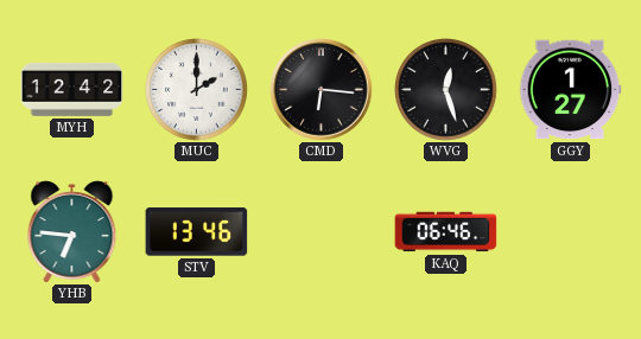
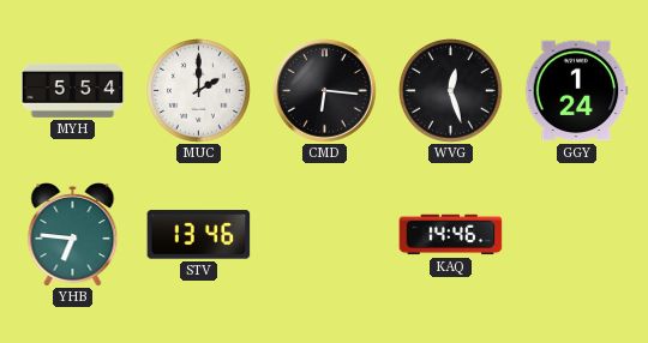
MYH: 12:42 -> 5:54
GGY: 1:27 -> 1:24
KAQ: 06:46 -> 14:46
